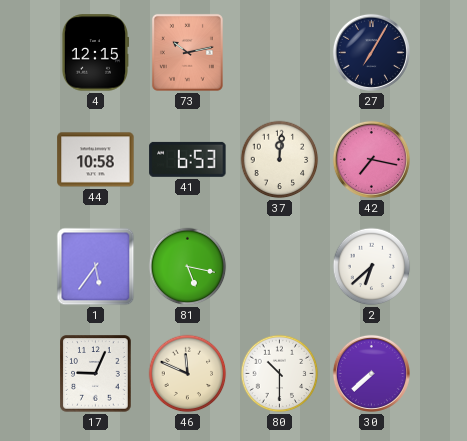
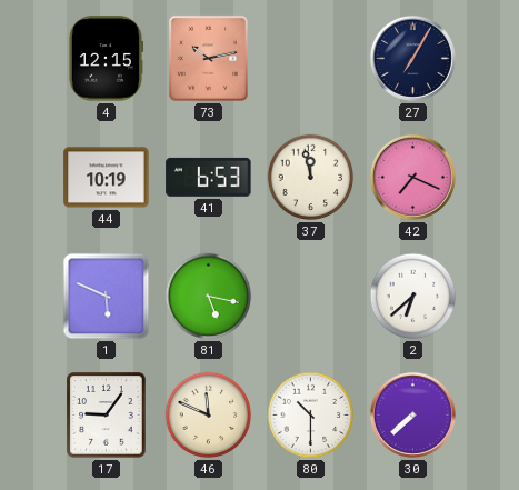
44: 10:58 -> 10:19
37: 12:01 -> 11:58
42: 7:17 -> 7:19
1: 5:36 -> 5:49
17: 9:04 -> 9:06
